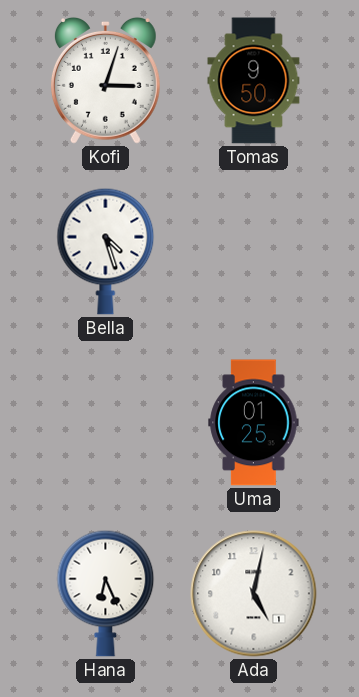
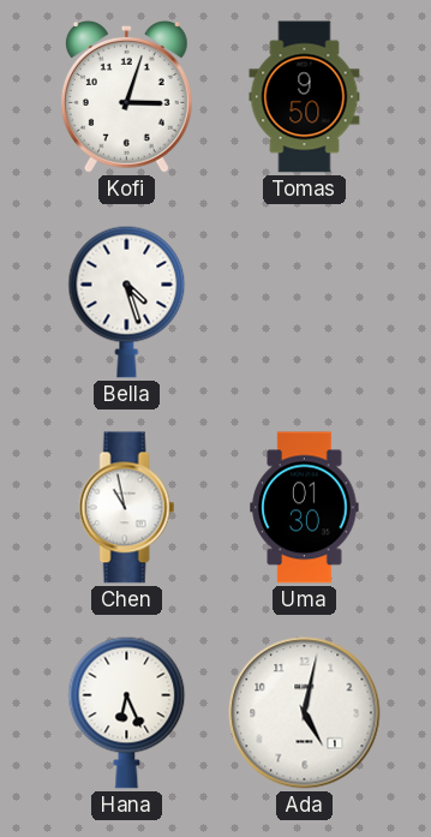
Chen: none -> 10:58
Uma: 01:25 -> 01:30
